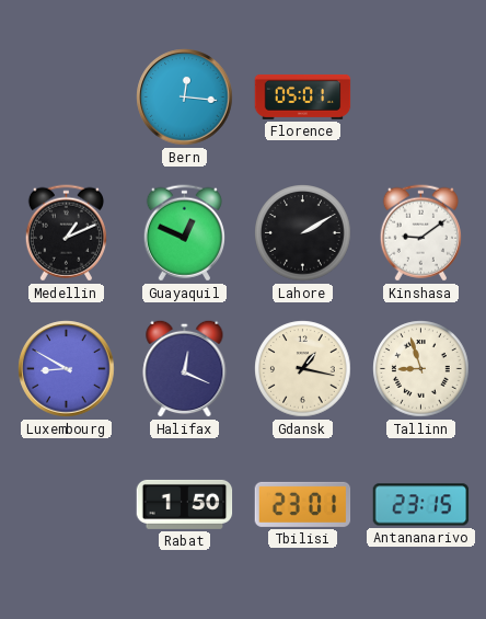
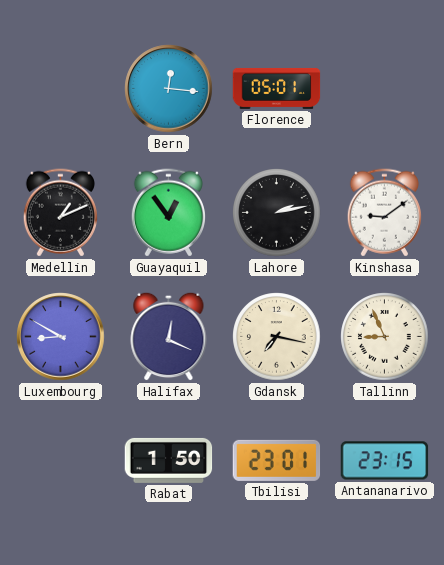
Guayaquil: 12:49 -> 12:54
Lahore: 2:10 -> 2:13
Gdansk: 1:17 -> 7:17
Tallinn: 8:57 -> 8:56
